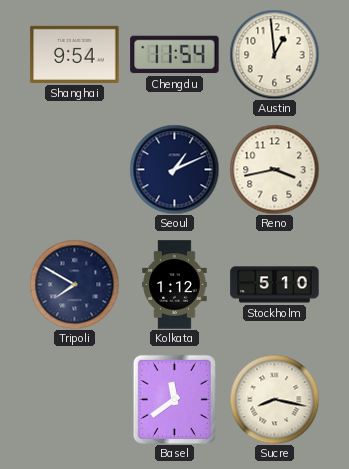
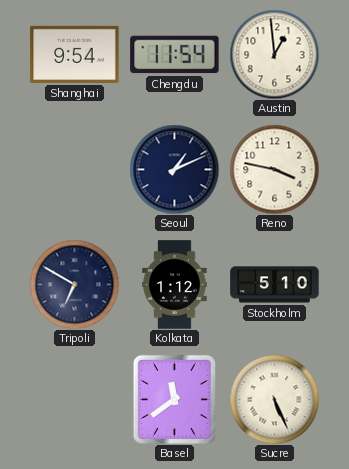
Reno: 3:43 -> 3:47
Tripoli: 7:50 -> 6:50
Sucre: 8:17 -> 5:26
